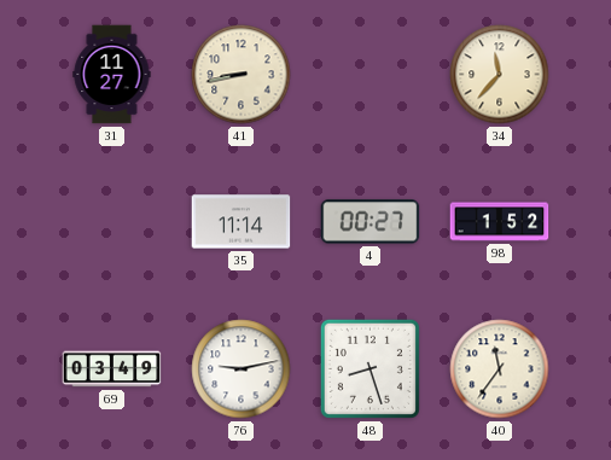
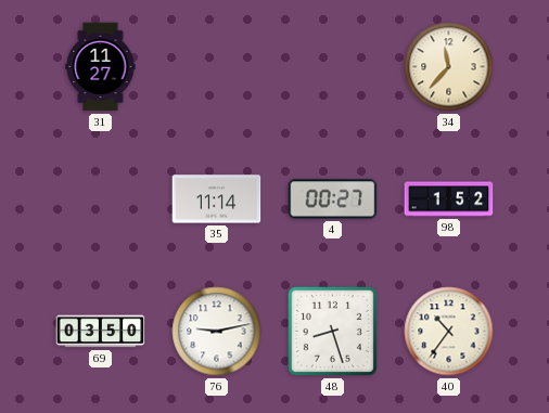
41: 8:43 -> none
69: 03:49 -> 03:50
40: 11:36 -> 10:36
